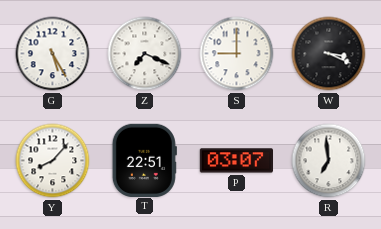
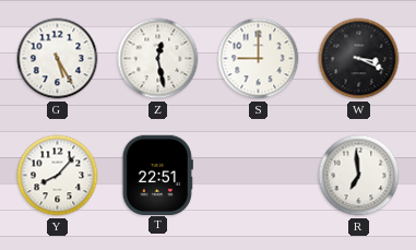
Z: 7:19 -> 12:28
P: 03:07 -> none
